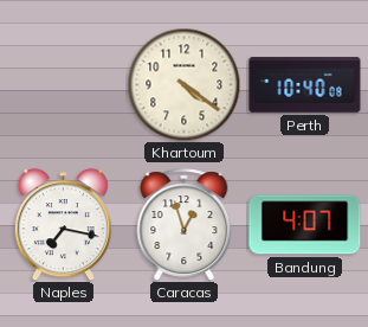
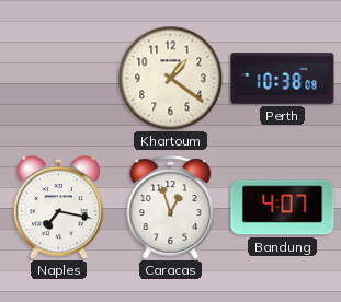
Khartoum: 4:21 -> 1:21
Perth: 10:40 -> 10:38
